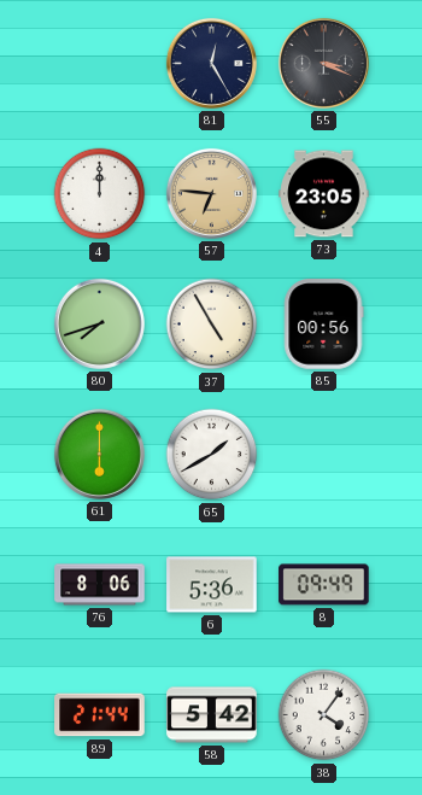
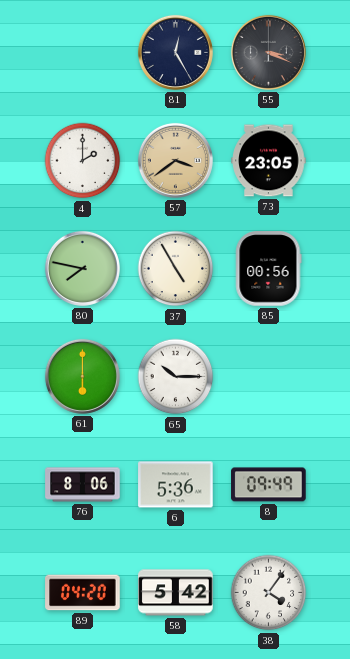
4: 12:00 -> 2:00
57: 6:46 -> 3:39
80: 7:42 -> 7:47
65: 1:40 -> 10:15
89: 21:44 -> 04:20
